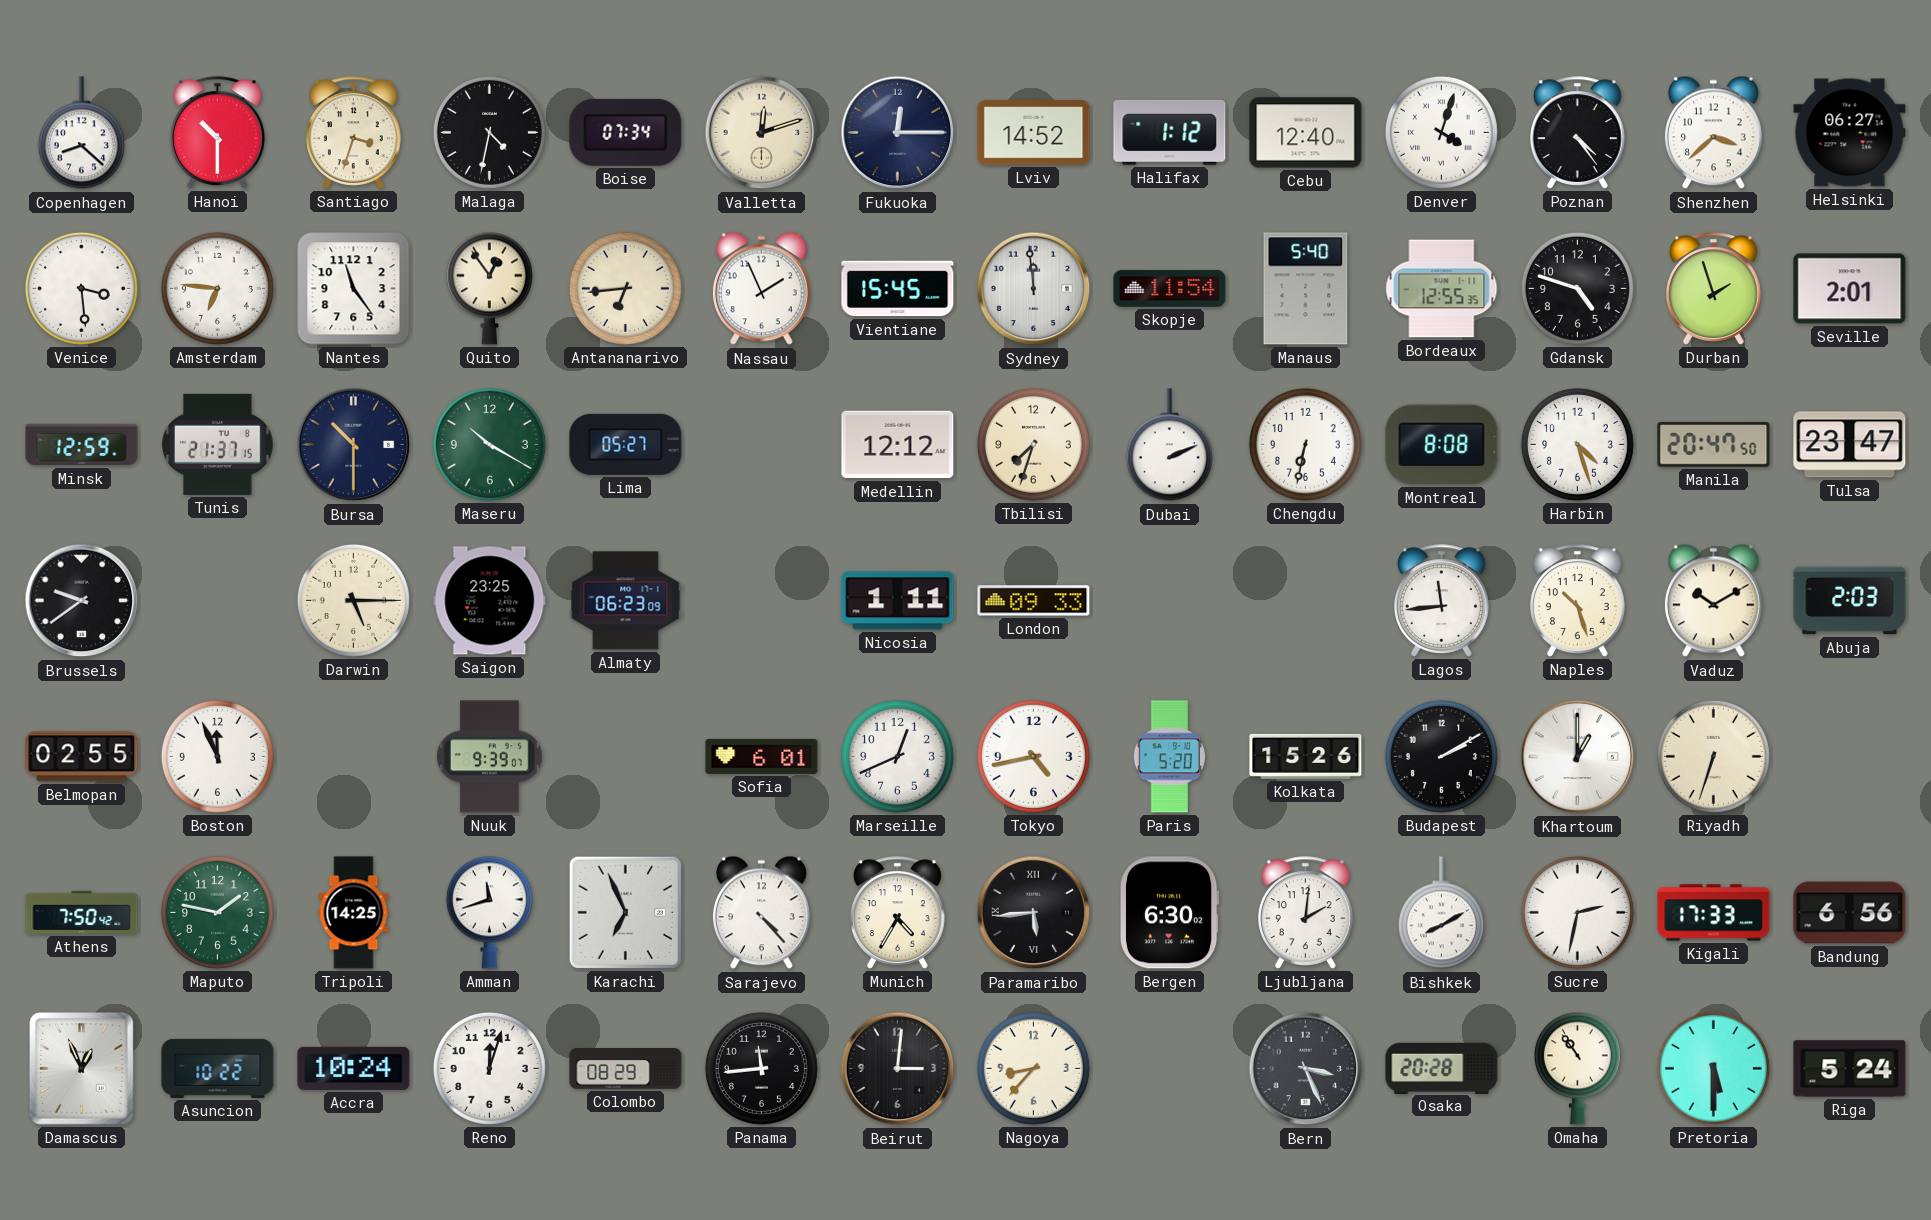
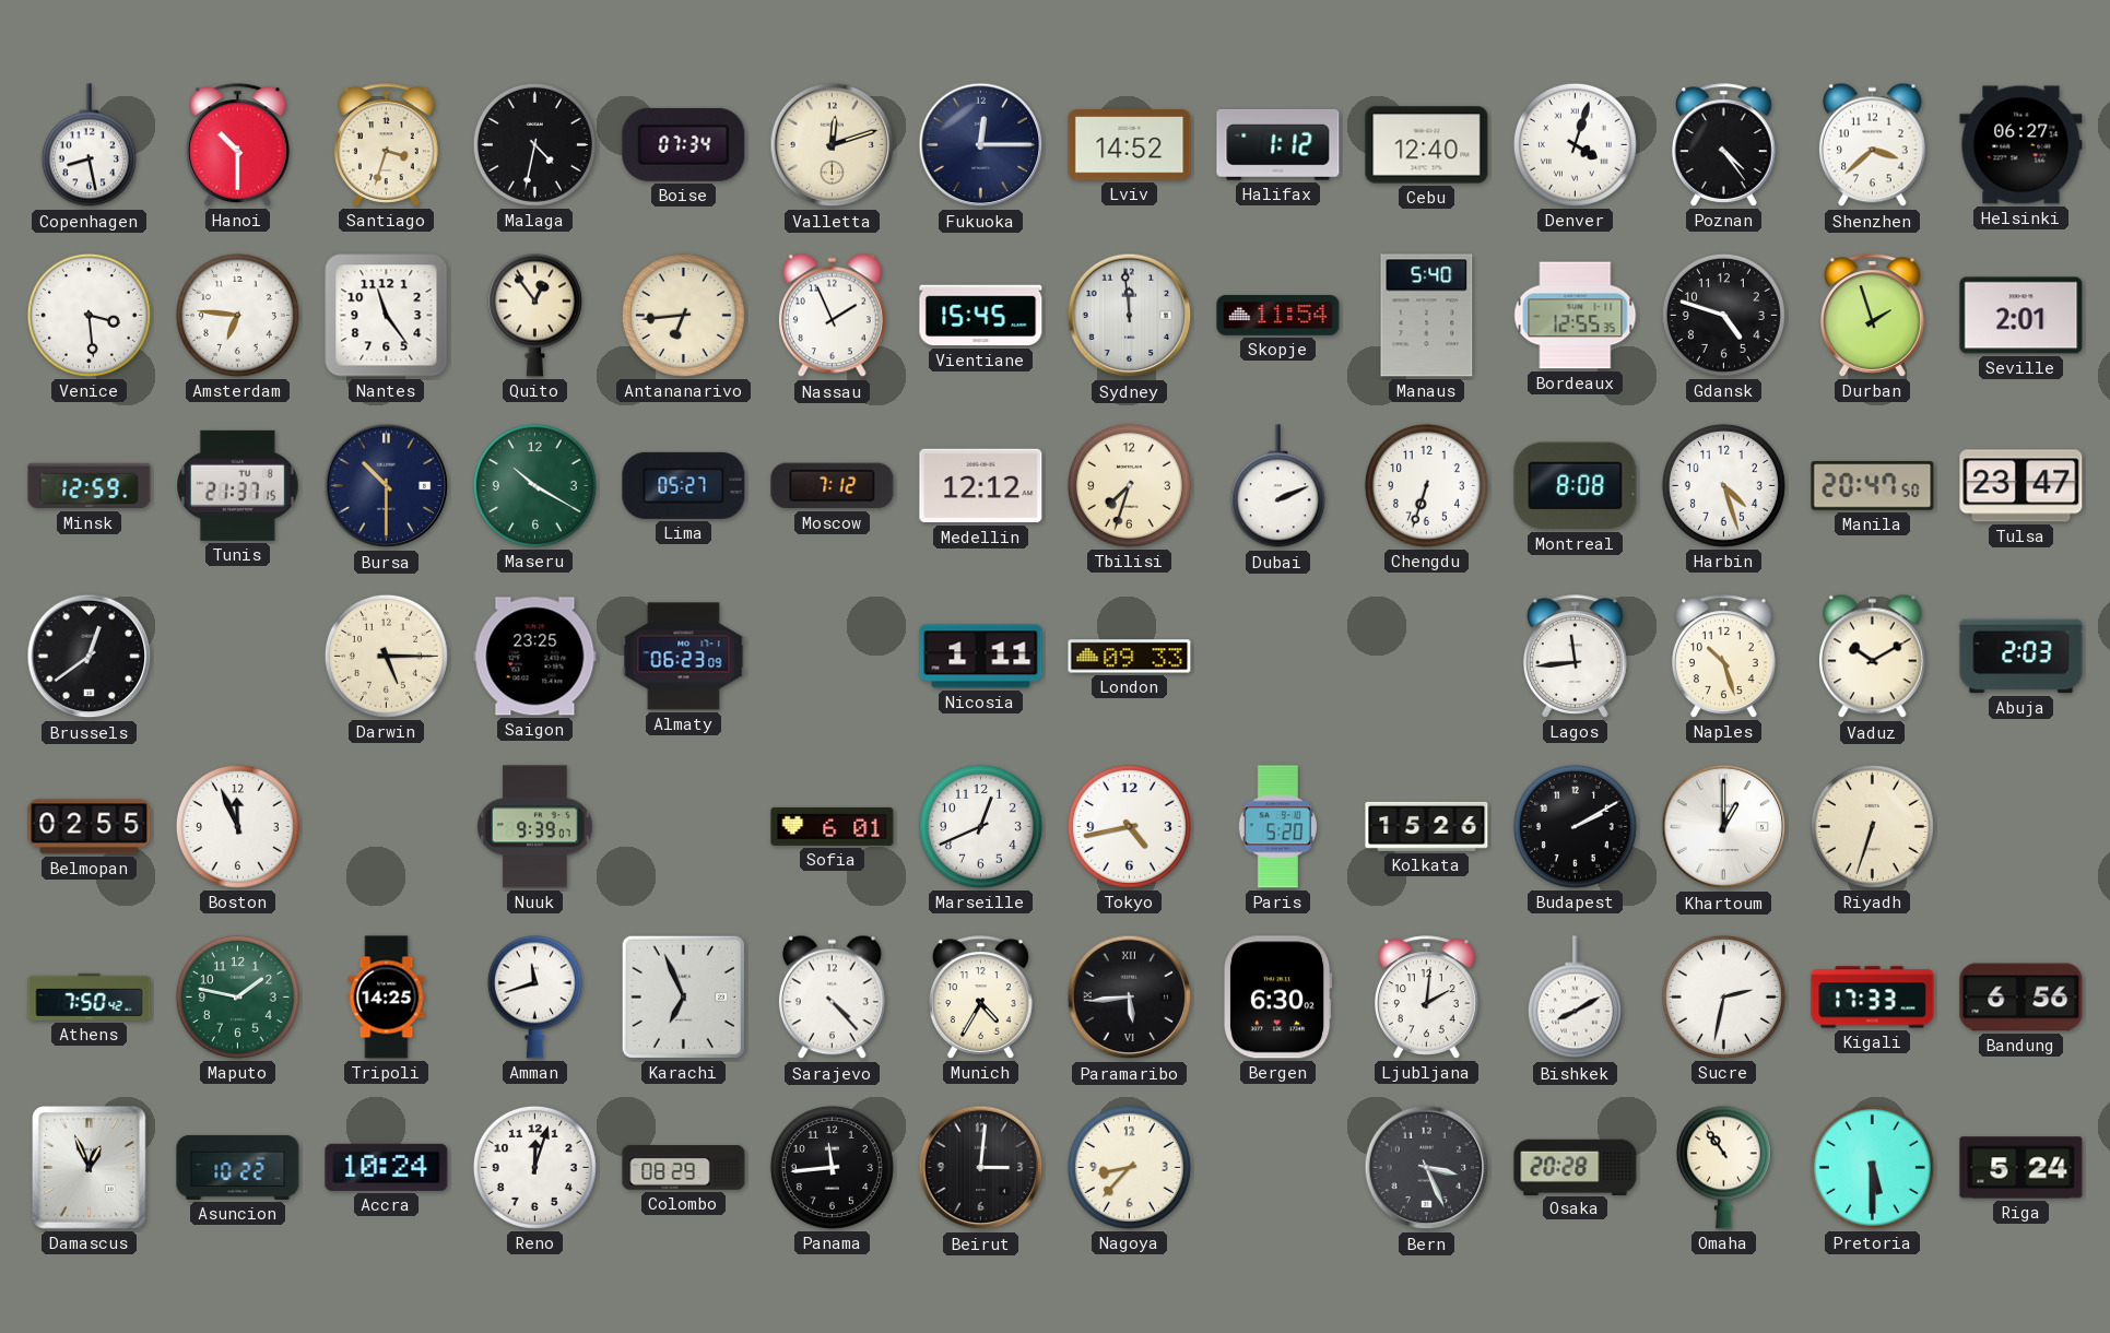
Copenhagen: 8:22 -> 8:28
Moscow: none -> 7:12
Chengdu: 6:32 -> 6:33
Brussels: 9:39 -> 12:39
